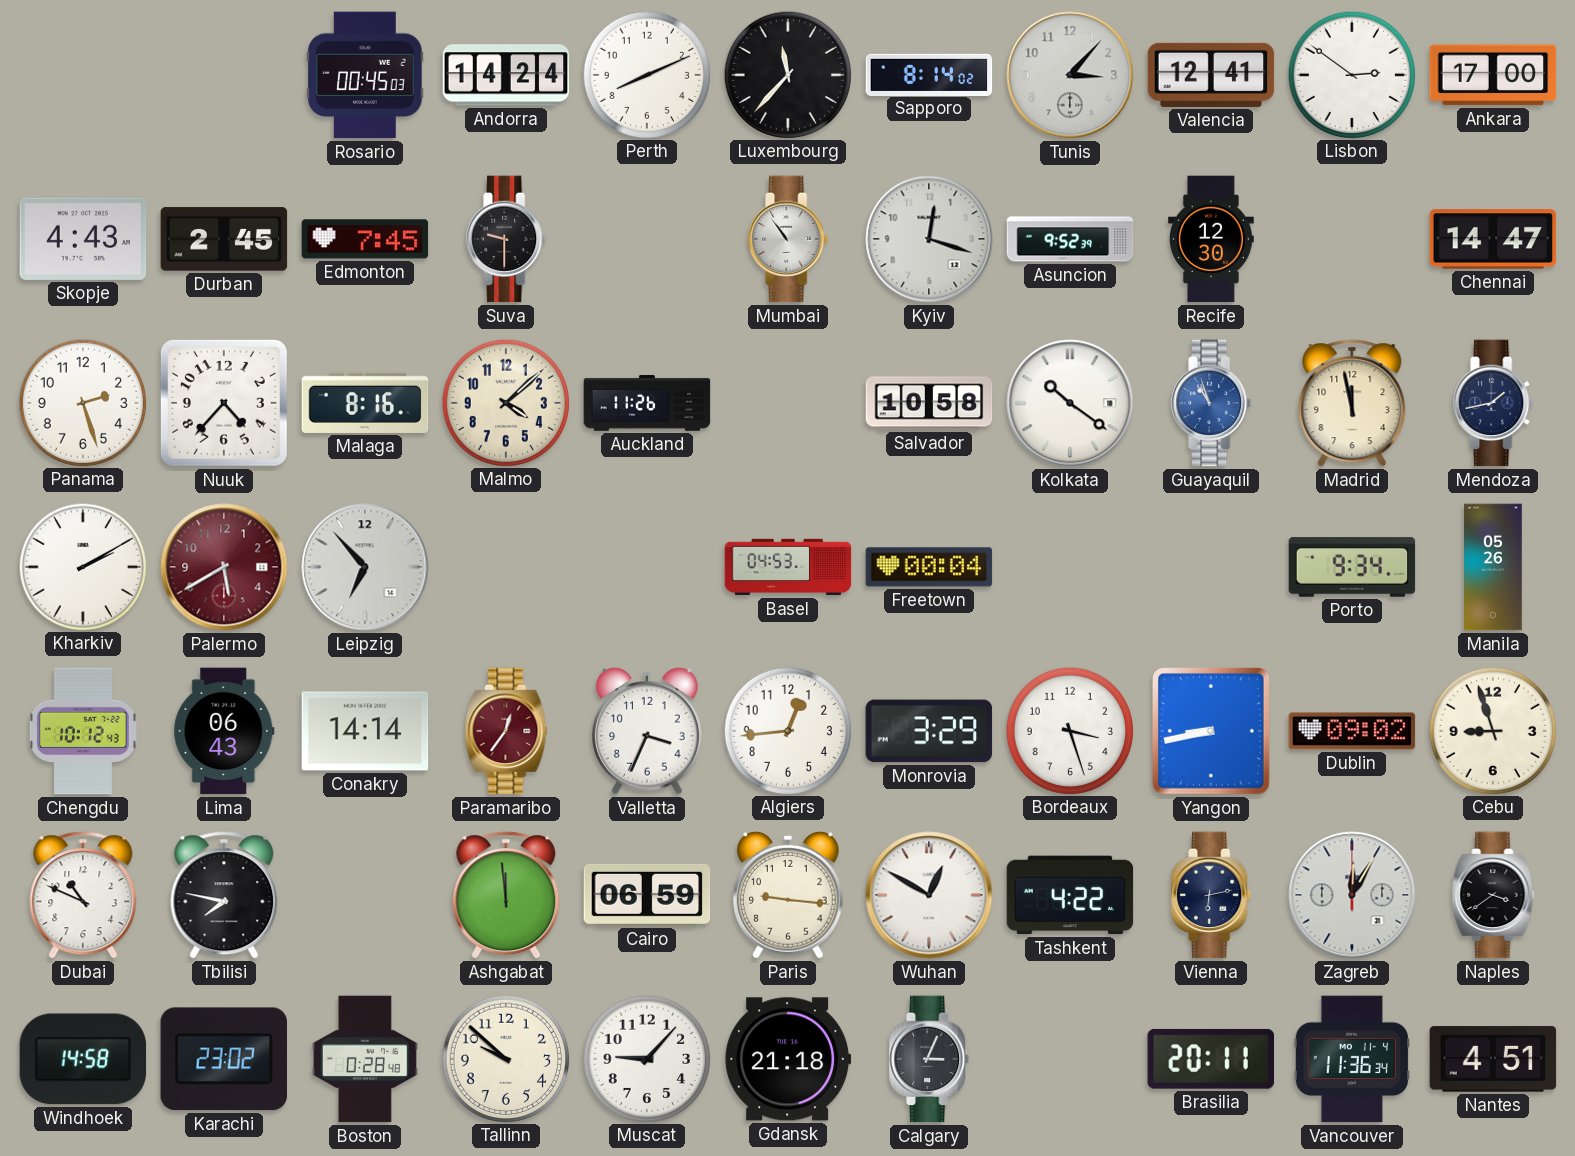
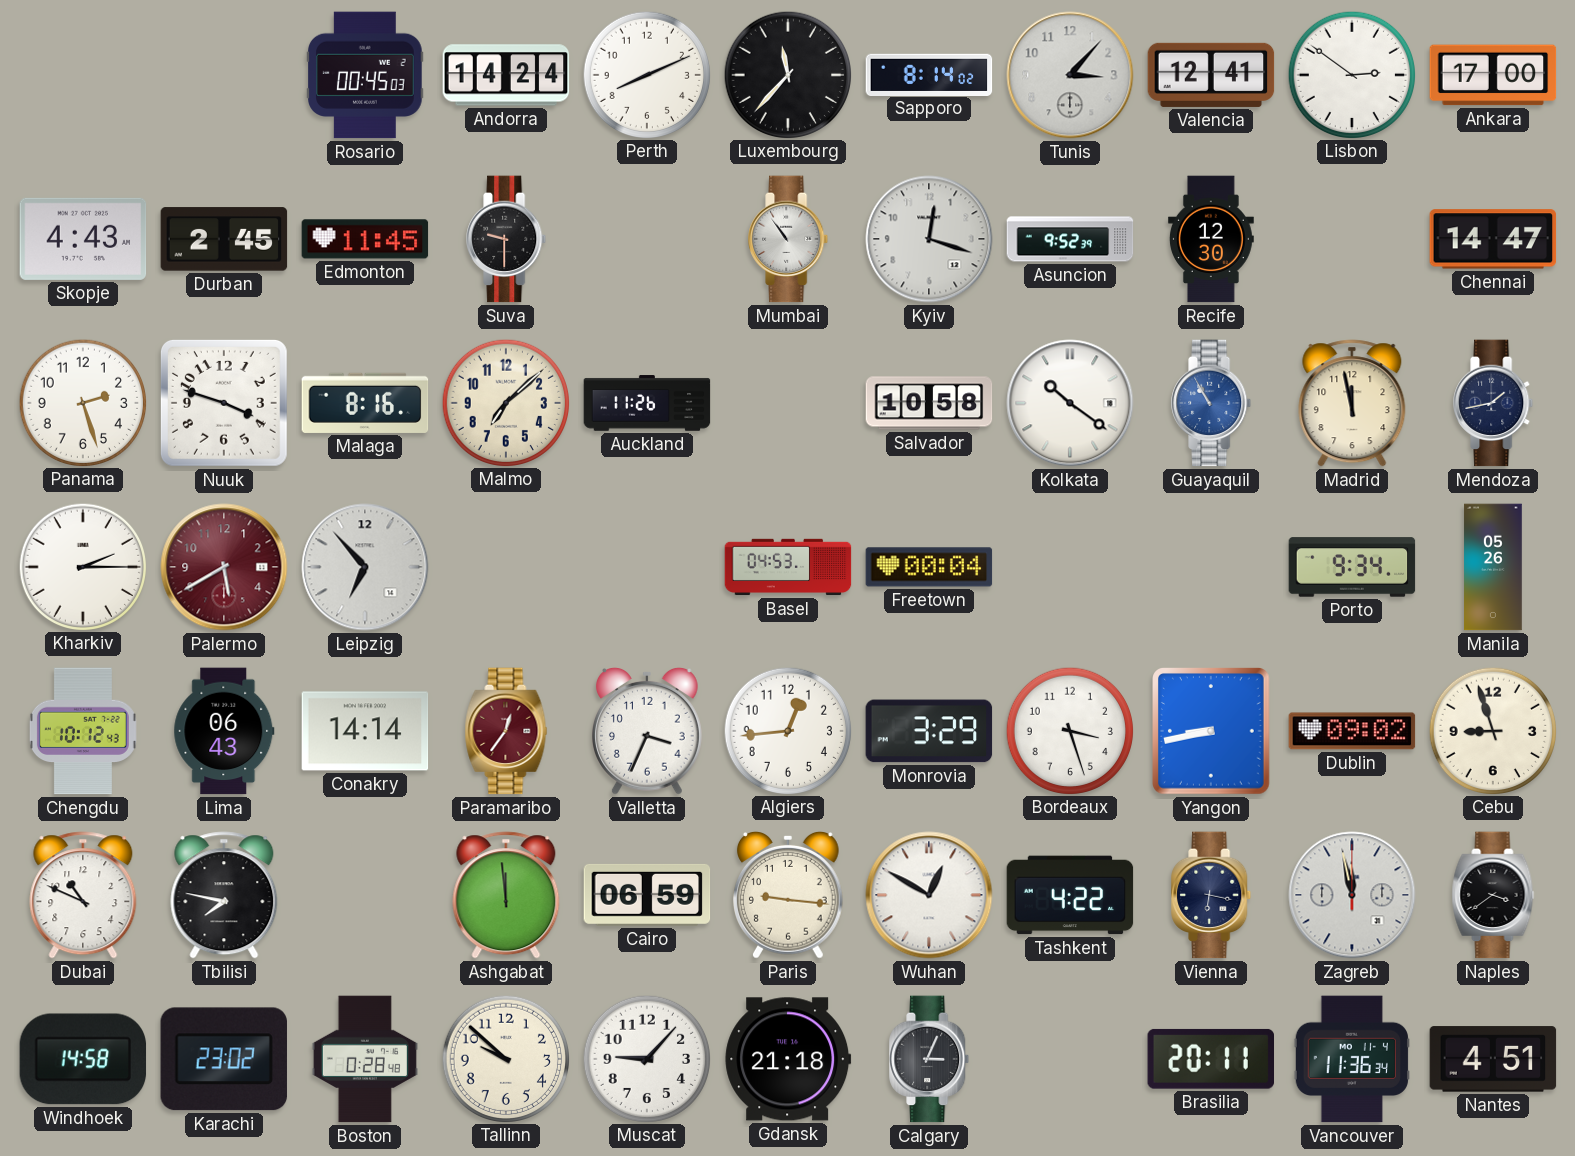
Edmonton: 7:45 -> 11:45
Nuuk: 4:37 -> 3:48
Malmo: 4:08 -> 7:08
Guayaquil: 10:57 -> 10:55
Kharkiv: 2:10 -> 2:15
Vienna: 6:13 -> 6:17
Zagreb: 12:05 -> 11:58
